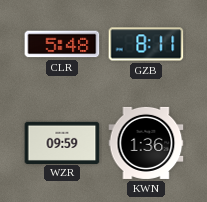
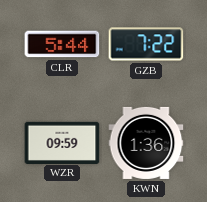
CLR: 5:48 -> 5:44
GZB: 8:11 -> 7:22
